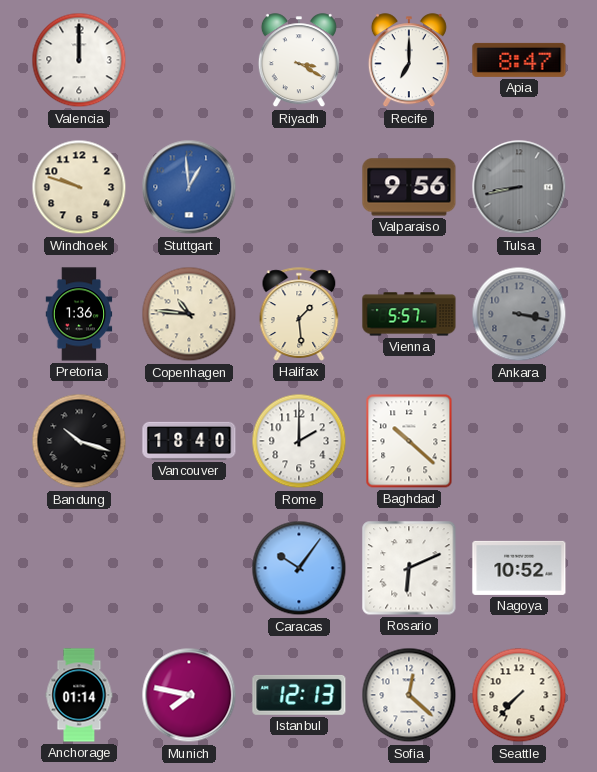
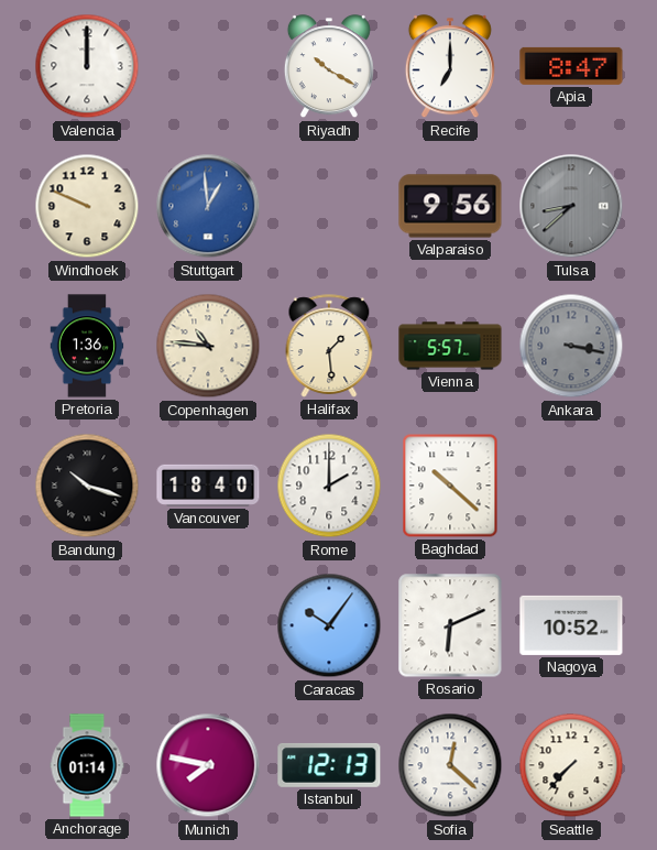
Riyadh: 3:20 -> 10:20
Windhoek: 9:48 -> 9:49
Tulsa: 8:43 -> 8:38
